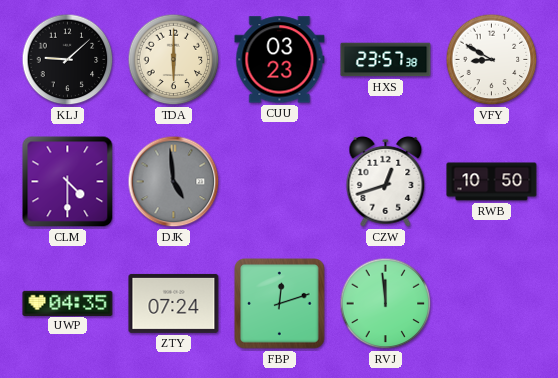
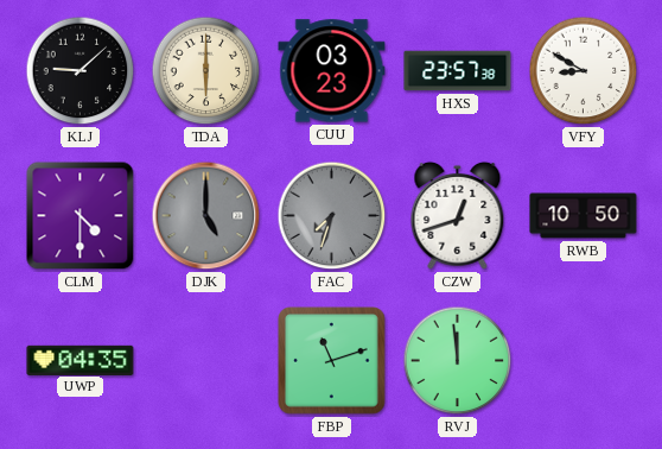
DJK: 4:59 -> 5:00
FAC: none -> 7:33
ZTY: 07:24 -> none
FBP: 12:12 -> 11:12
